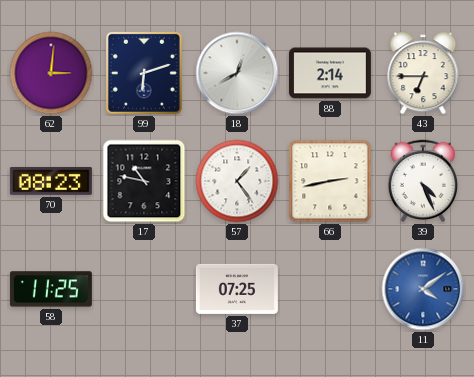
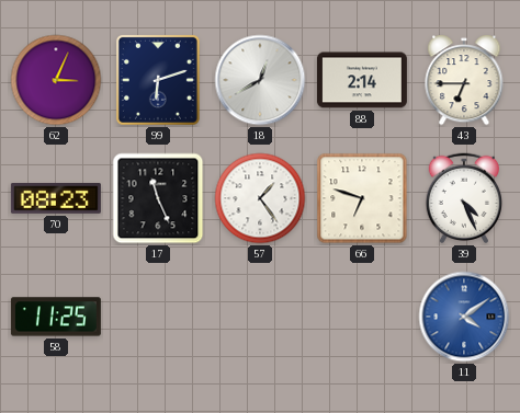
62: 3:01 -> 3:04
17: 10:47 -> 11:26
66: 2:43 -> 6:48
37: 07:25 -> none
